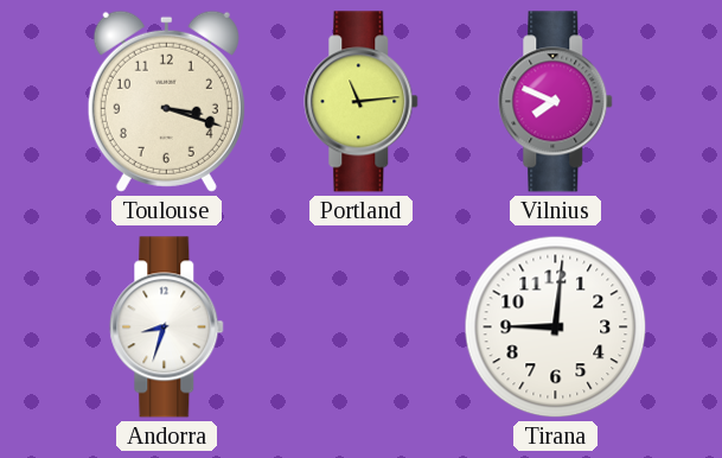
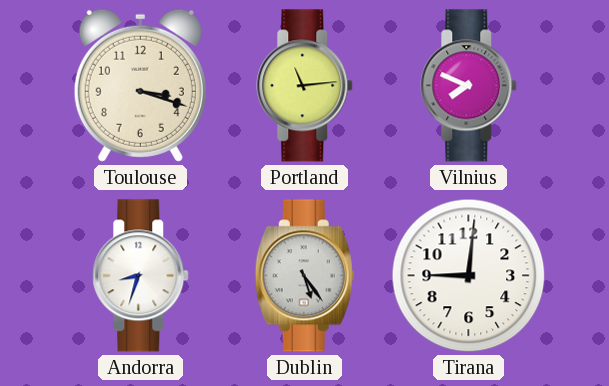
Dublin: none -> 5:24
